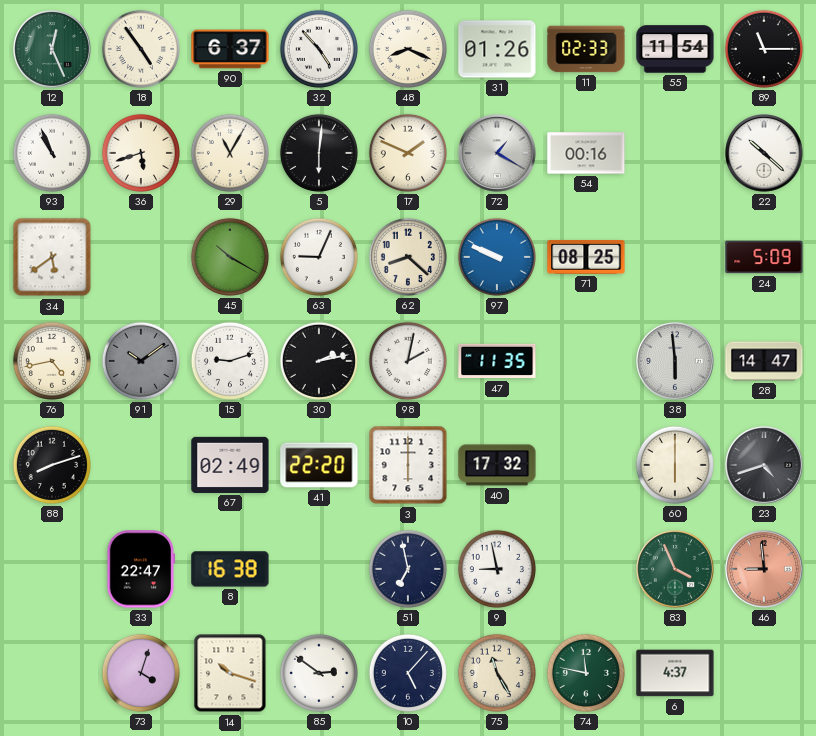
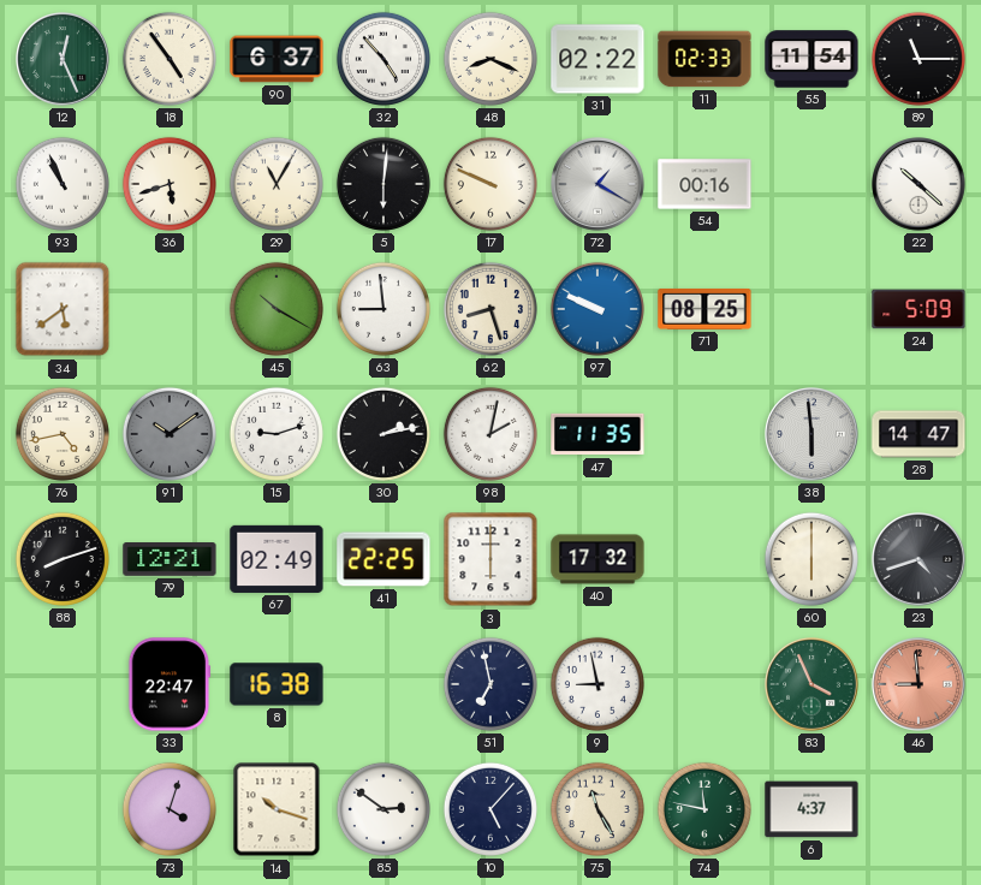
31: 01:26 -> 02:22
17: 1:49 -> 9:49
63: 9:04 -> 8:59
62: 8:22 -> 8:27
79: none -> 12:21
41: 22:20 -> 22:25
